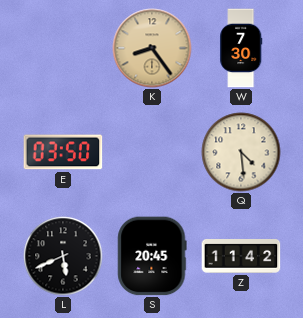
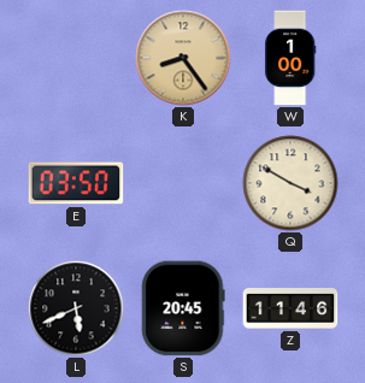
W: 7:30 -> 1:00
Q: 4:29 -> 3:50
Z: 11:42 -> 11:46
